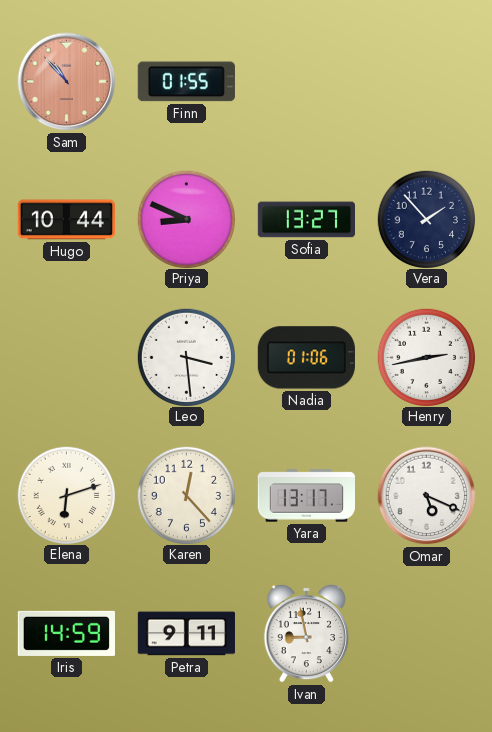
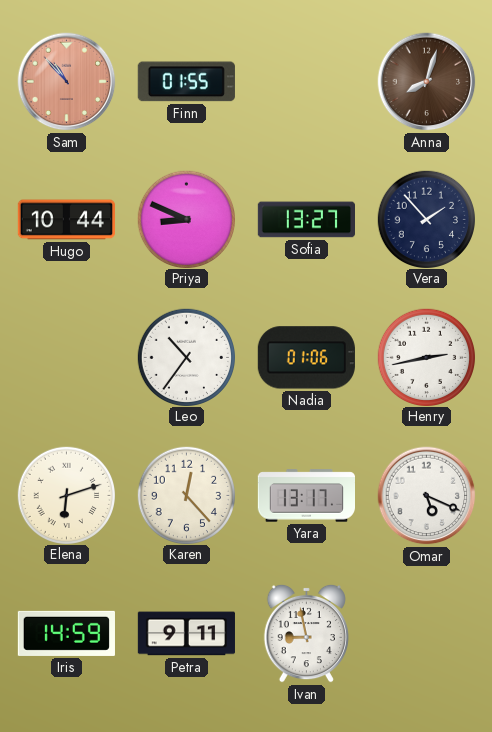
Anna: none -> 8:03
Leo: 3:29 -> 10:36
